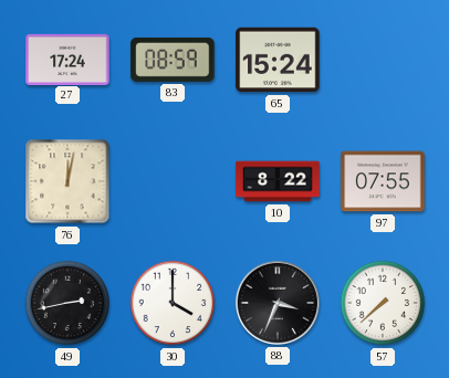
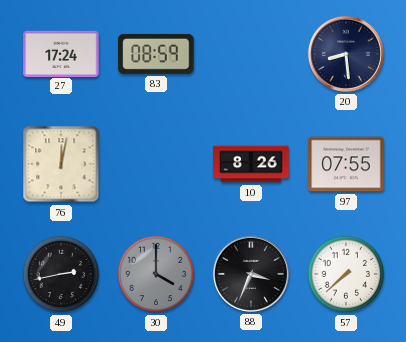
65: 15:24 -> none
20: none -> 8:29
10: 8:22 -> 8:26
30 dial: white -> grey
